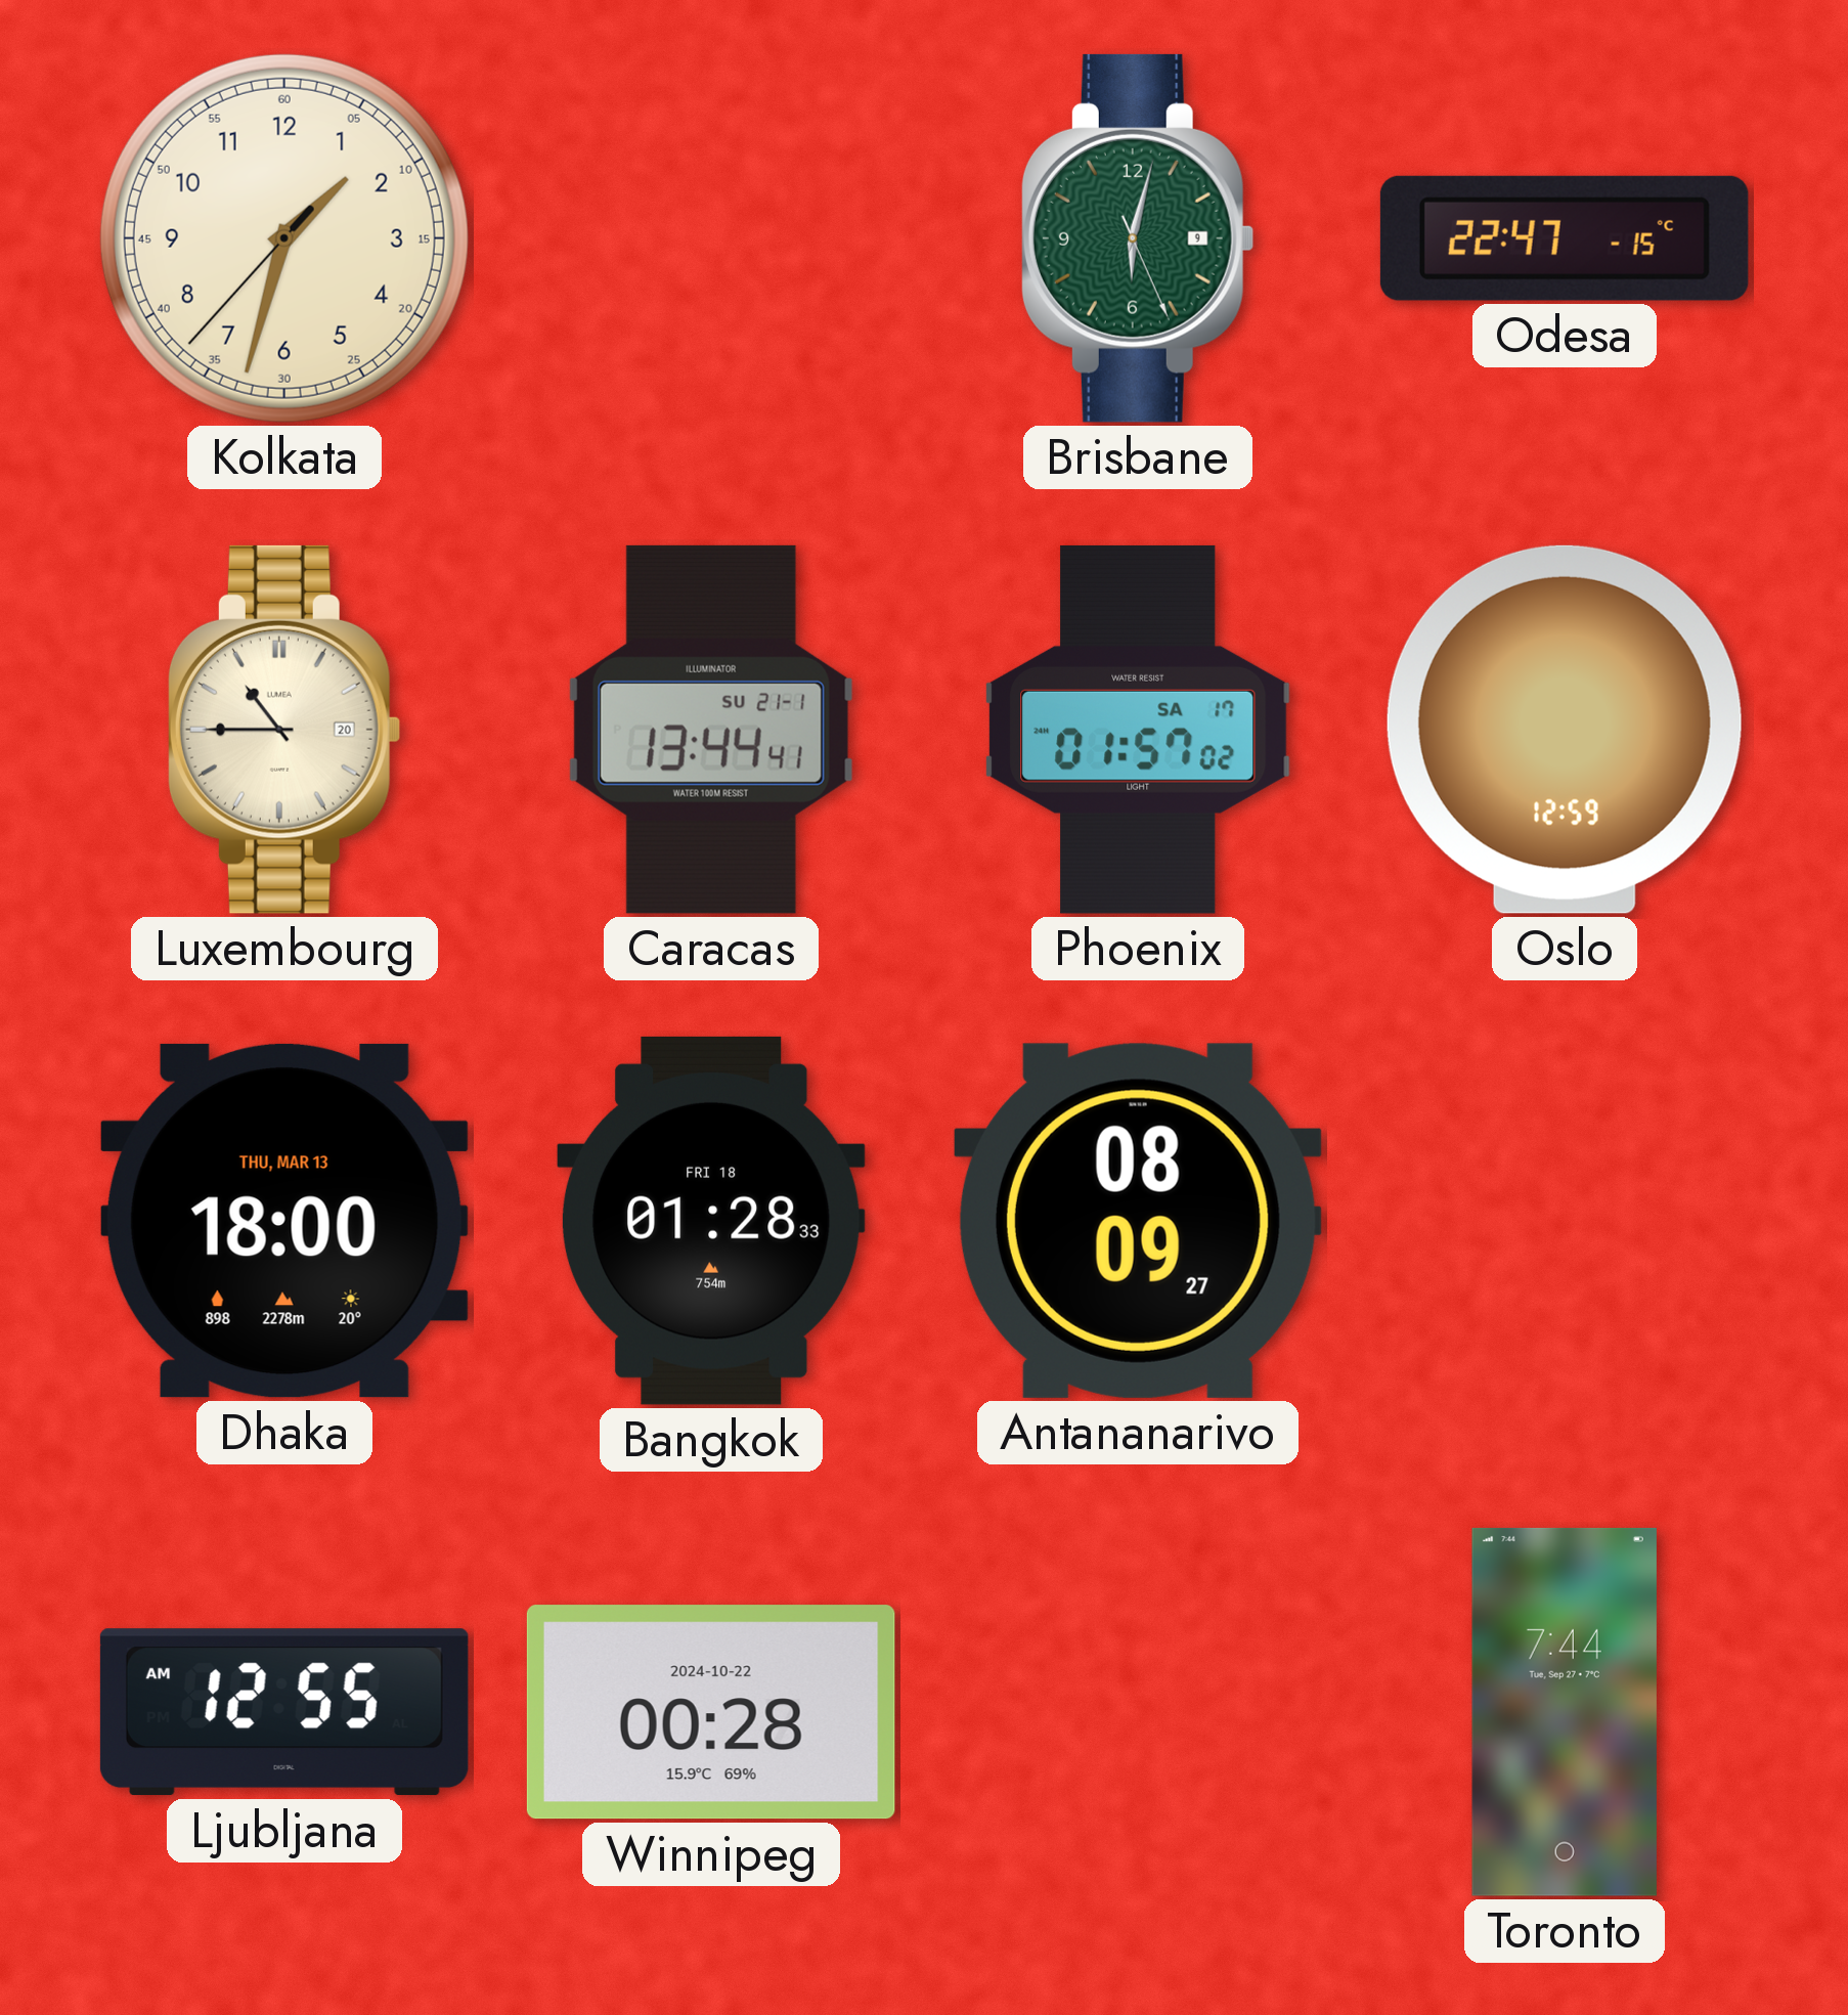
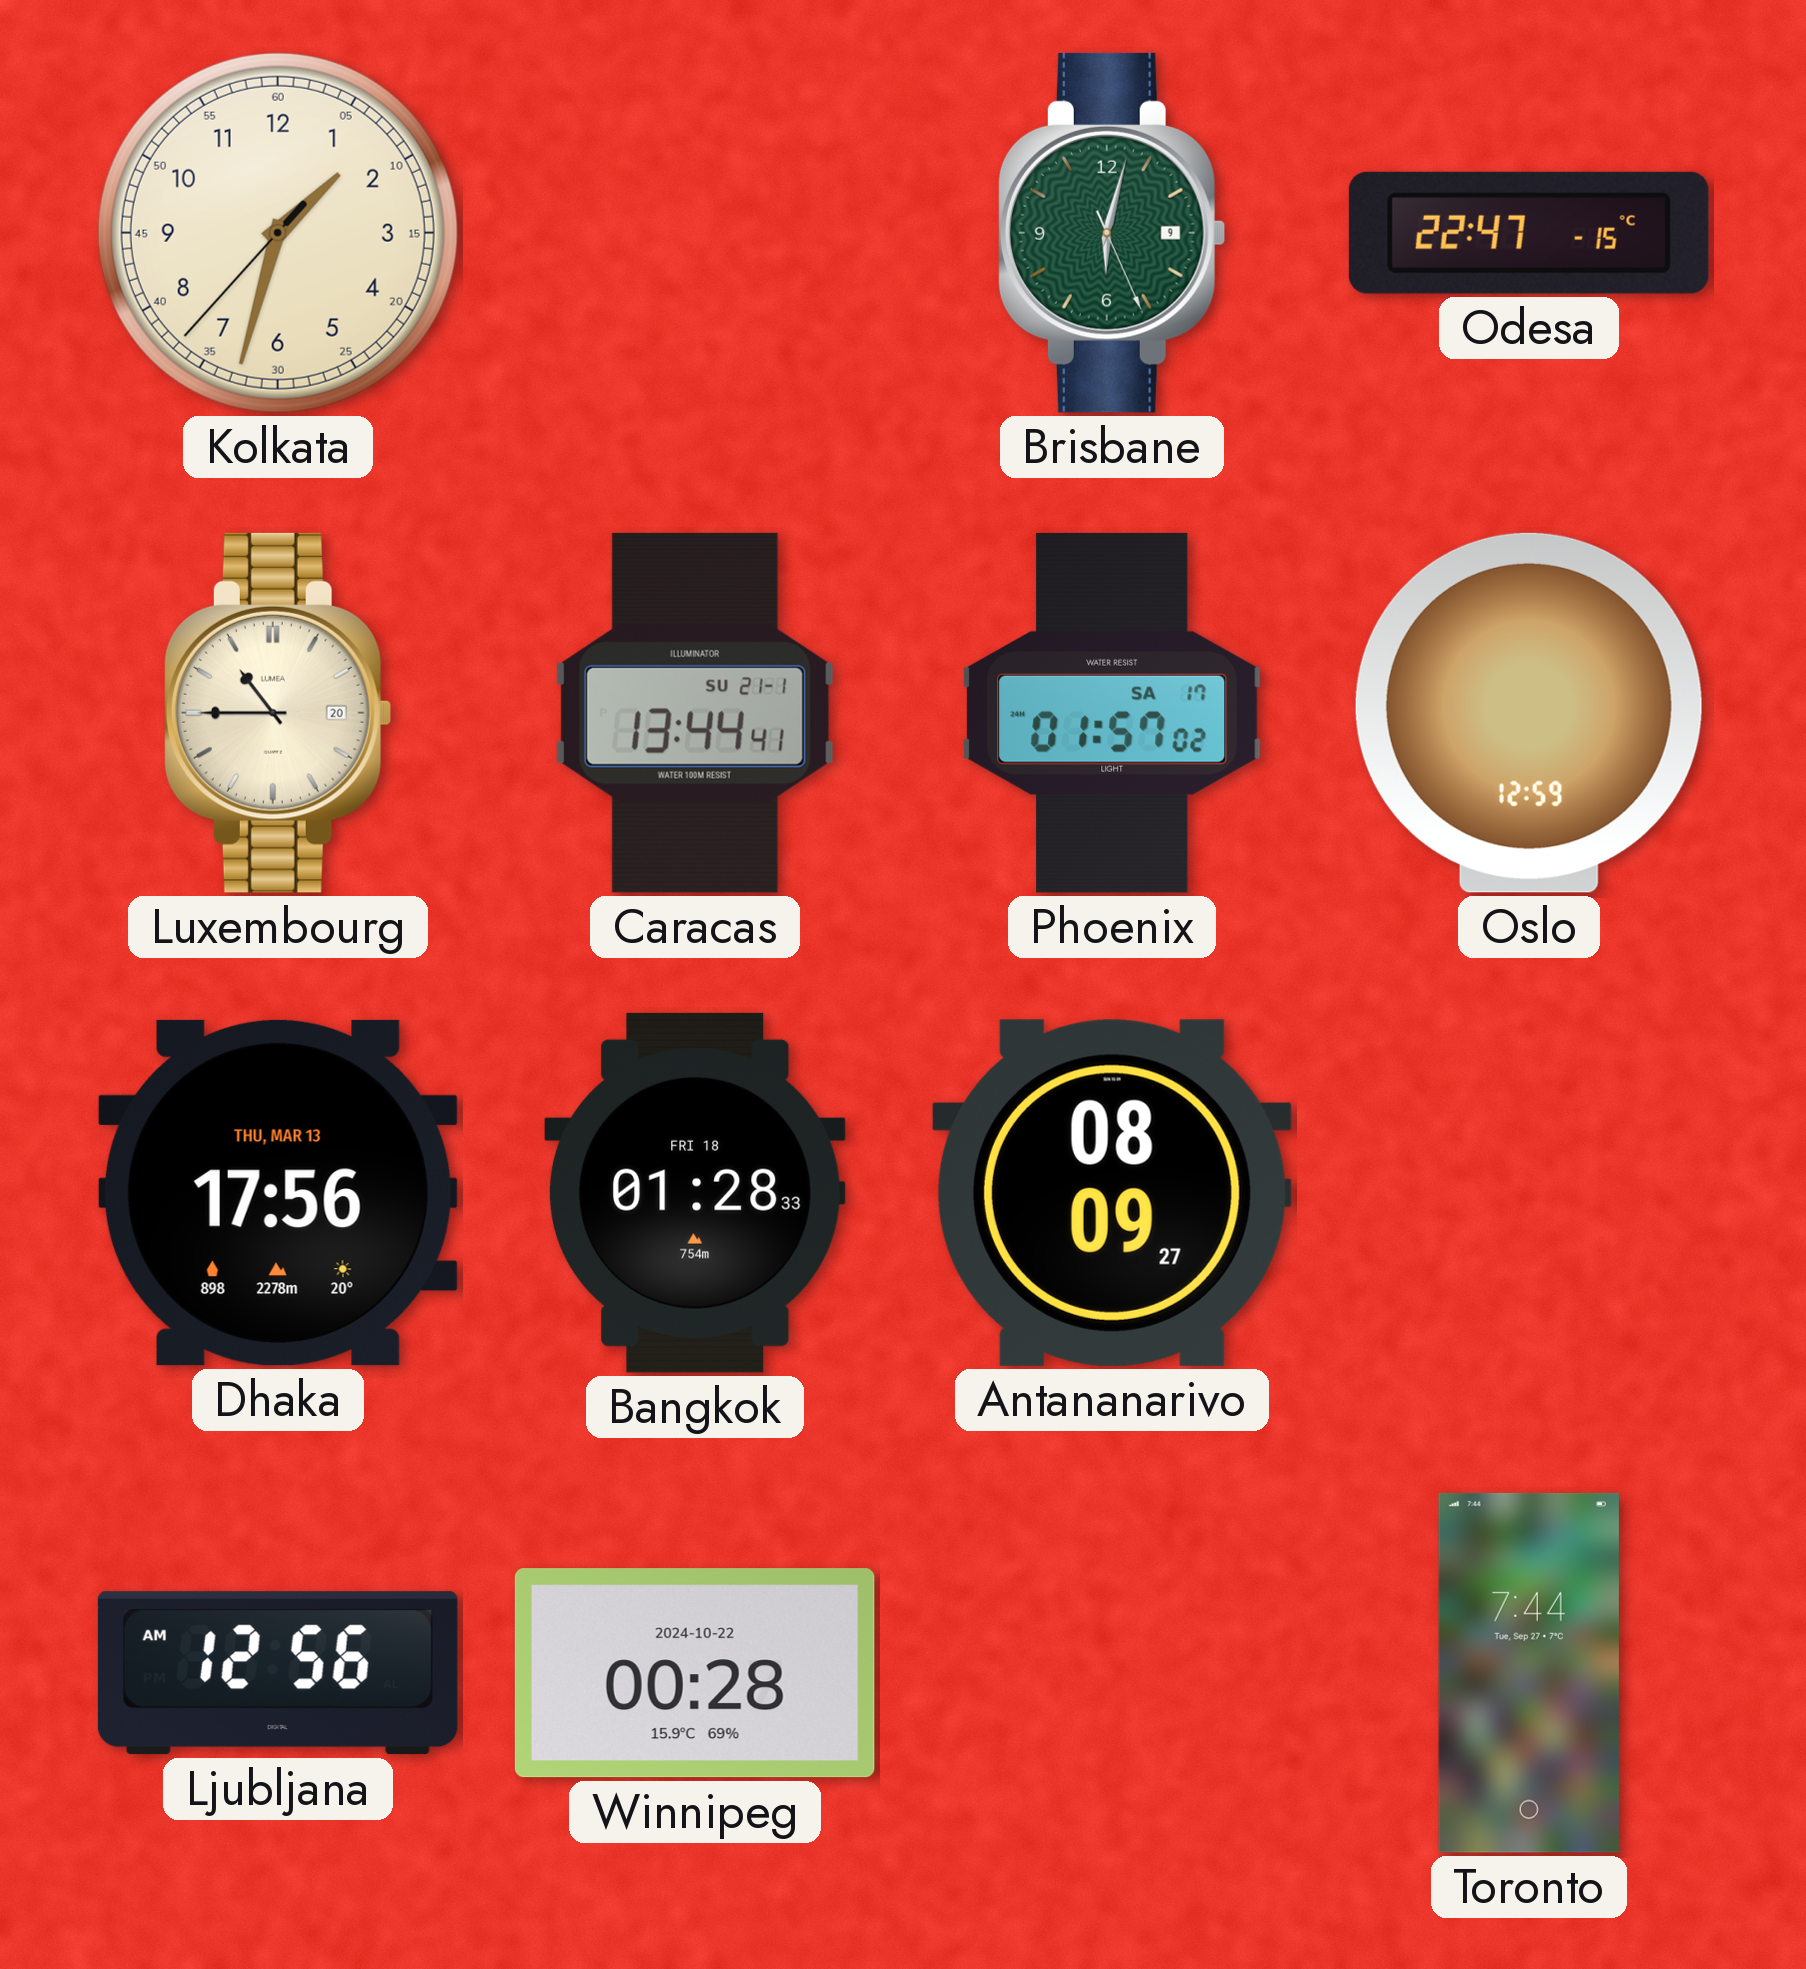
Dhaka: 18:00 -> 17:56
Ljubljana: 12:55 -> 12:56
